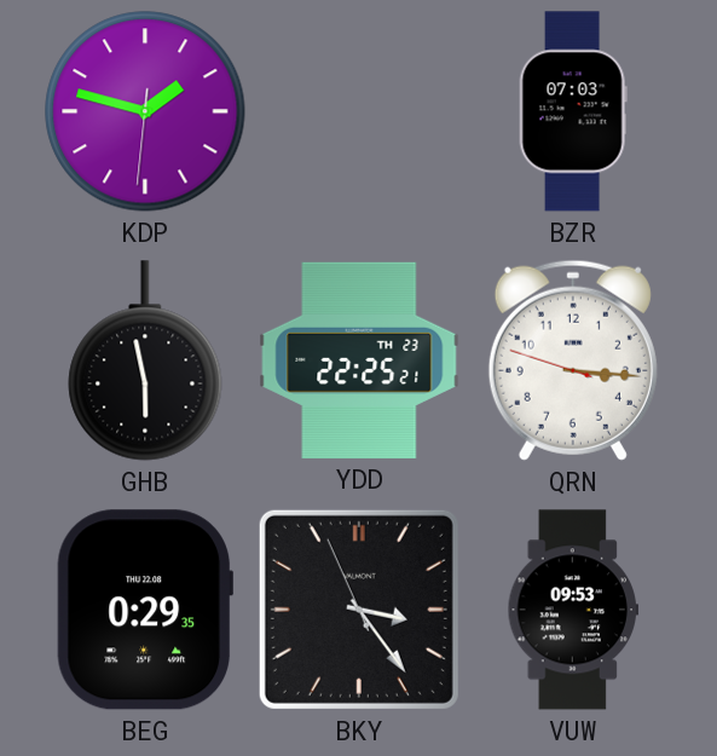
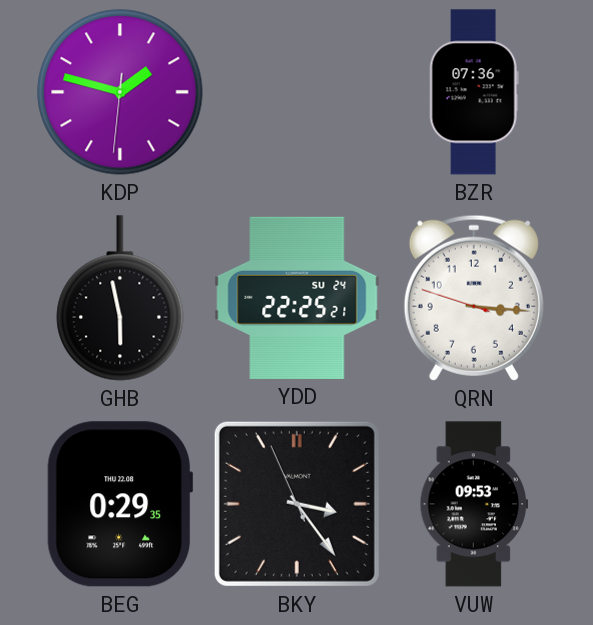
BZR: 07:03 -> 07:36
YDD date: TH 23 -> SU 24
